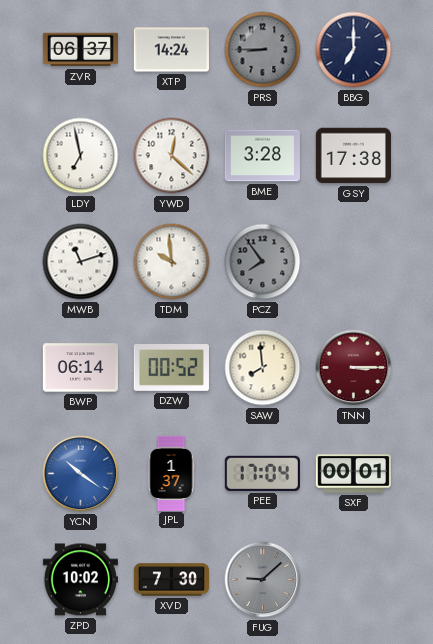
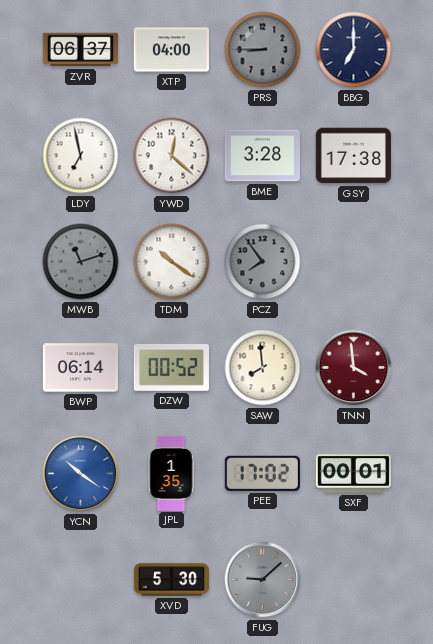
XTP: 14:24 -> 04:00
MWB dial: white -> grey
TDM: 9:59 -> 10:21
TNN: 3:15 -> 3:59
JPL: 1:37 -> 1:35
PEE: 17:04 -> 17:02
ZPD: 10:02 -> none
XVD: 7:30 -> 5:30
